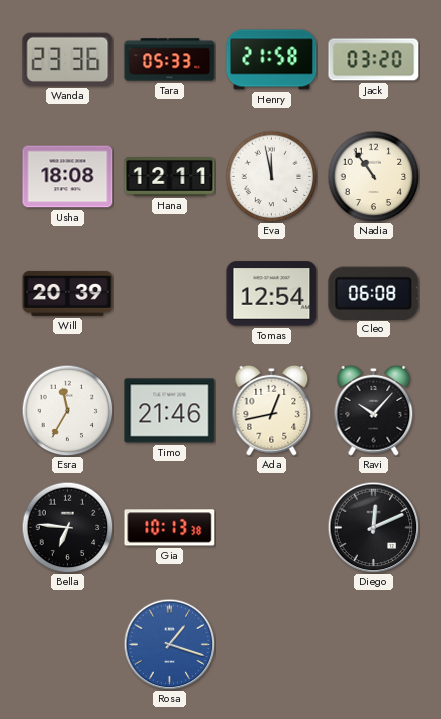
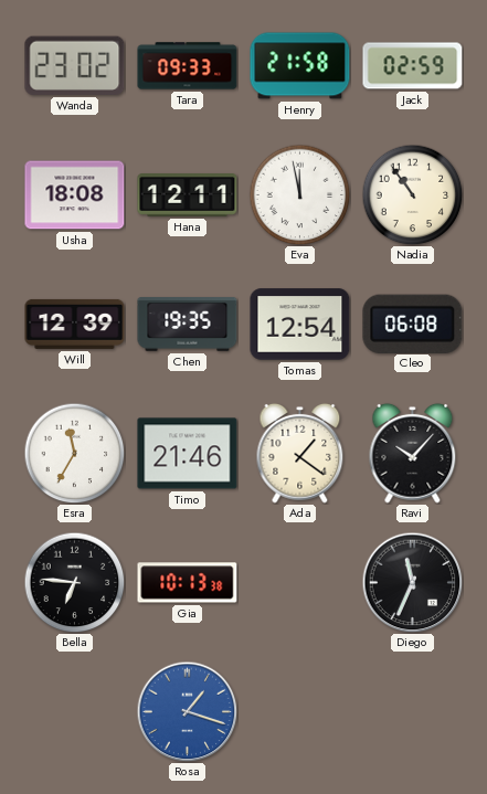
Wanda: 23:36 -> 23:02
Tara: 05:33 -> 09:33
Jack: 03:20 -> 02:59
Will: 20:39 -> 12:39
Chen: none -> 19:35
Ada: 12:43 -> 1:21
Diego: 12:11 -> 11:34
